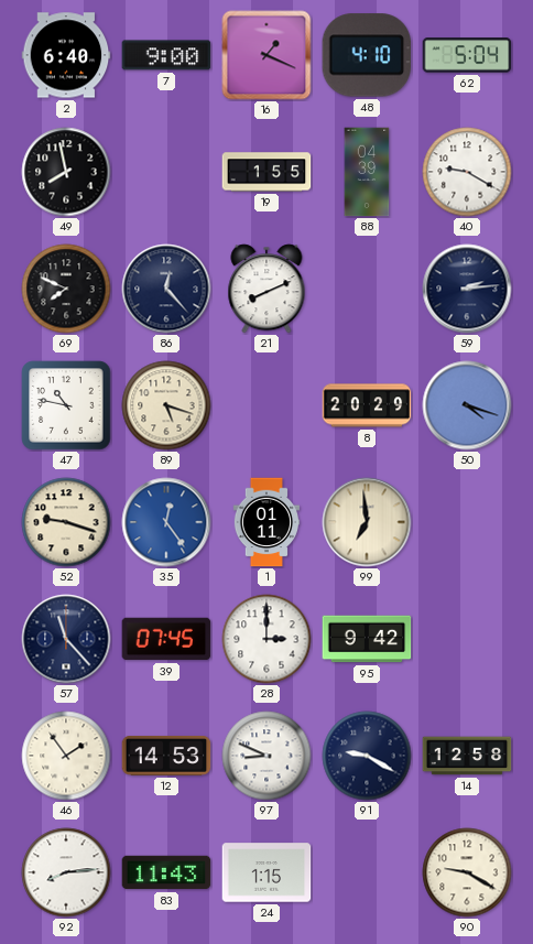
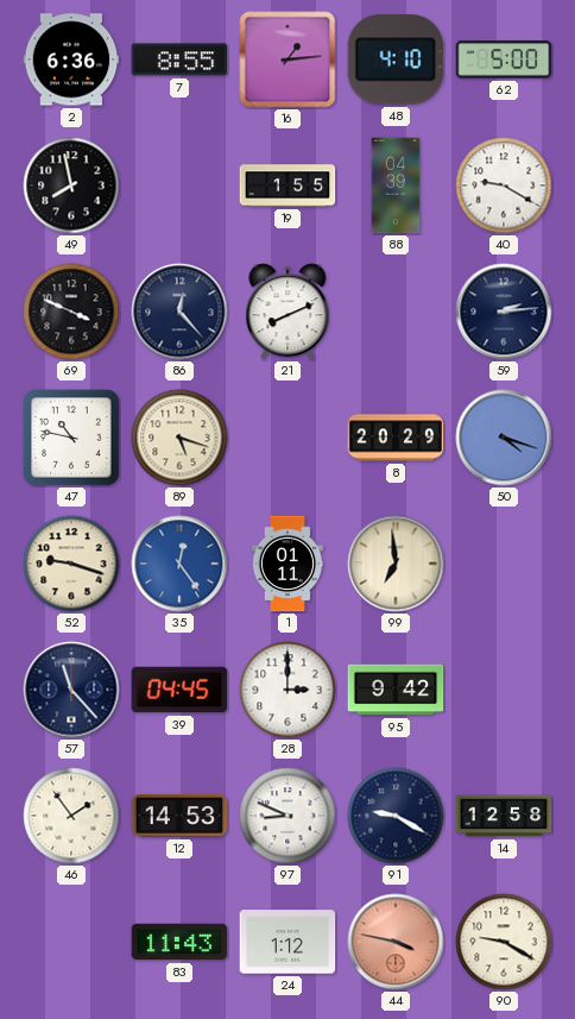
2: 6:40 -> 6:36
7: 9:00 -> 8:55
16: 1:19 -> 1:14
62: 5:04 -> 5:00
69: 7:49 -> 3:49
39: 07:45 -> 04:45
92: 8:14 -> none
24: 1:15 -> 1:12
44: none -> 3:47
